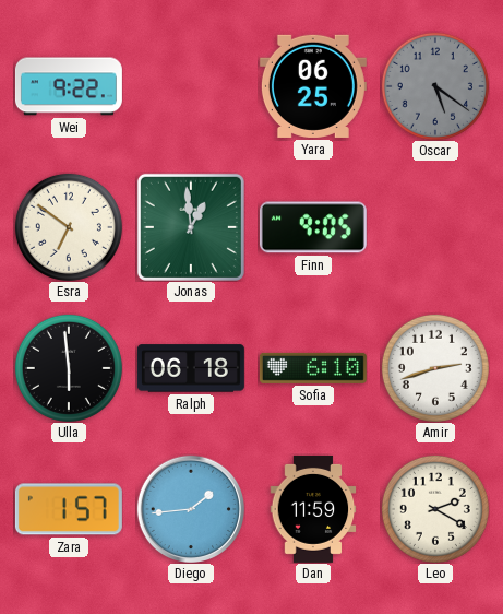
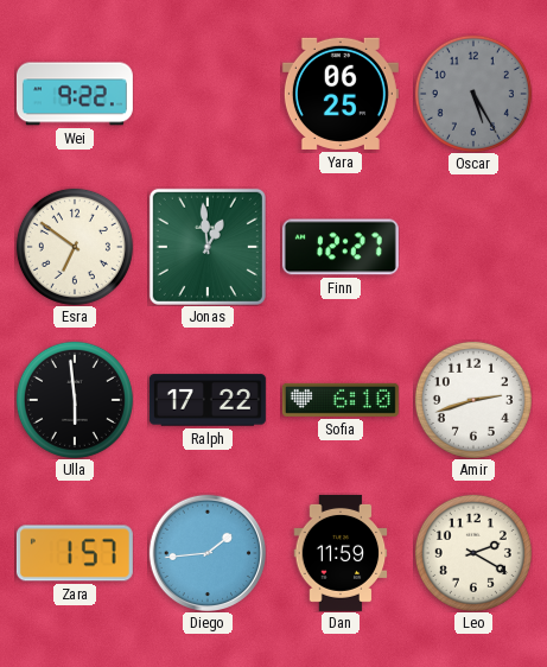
Oscar: 5:21 -> 5:25
Finn: 9:05 -> 12:27
Ralph: 06:18 -> 17:22
